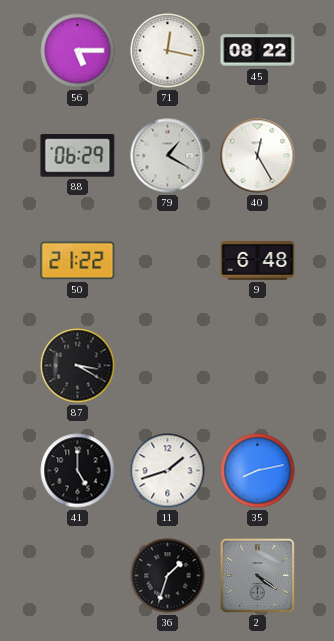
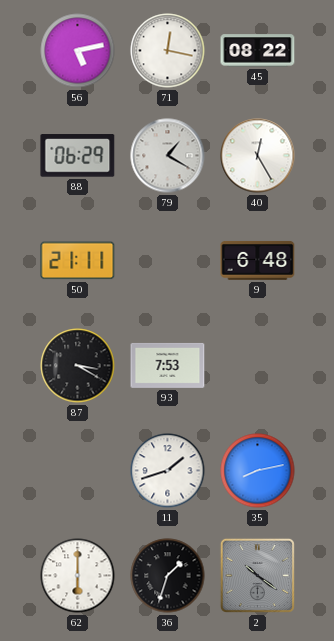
56: 5:15 -> 5:13
50: 21:22 -> 21:11
93: none -> 7:53
41: 5:00 -> none
62: none -> 6:00
2: 4:21 -> 10:21
